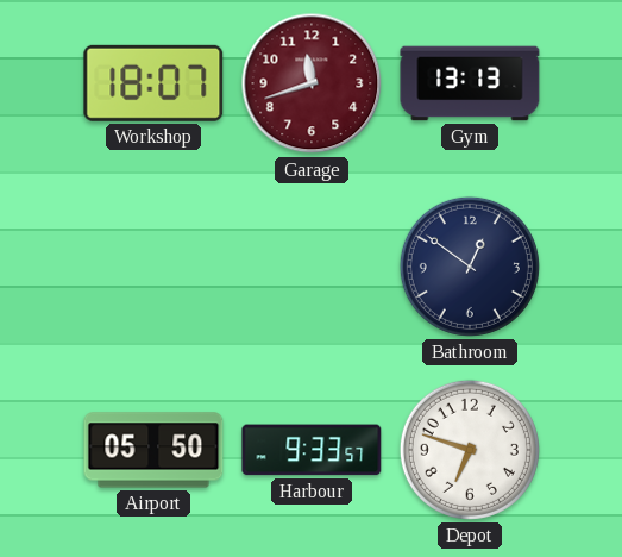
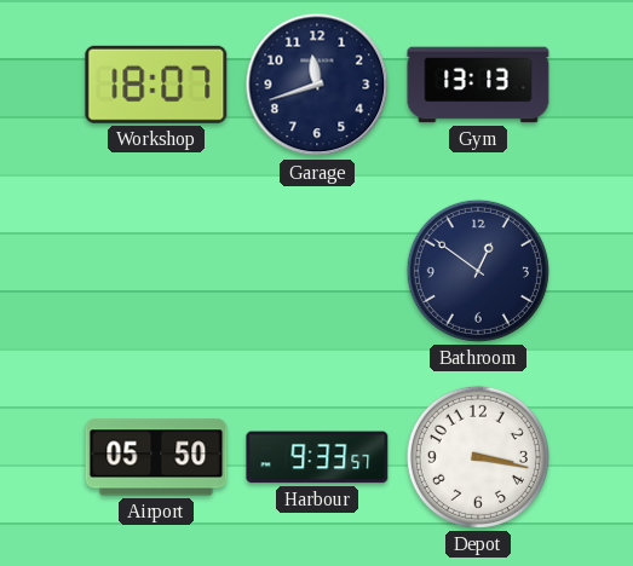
Garage dial: burgundy -> navy
Depot: 6:48 -> 3:17
